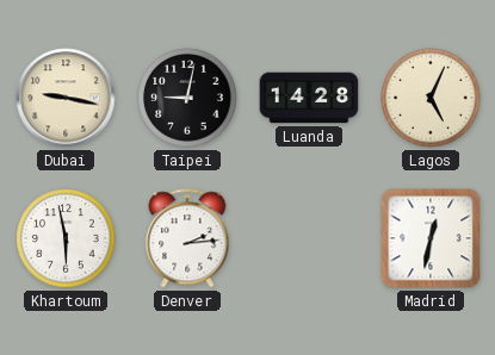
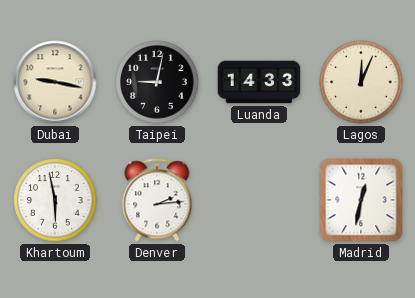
Luanda: 14:28 -> 14:33
Lagos: 5:04 -> 12:04
